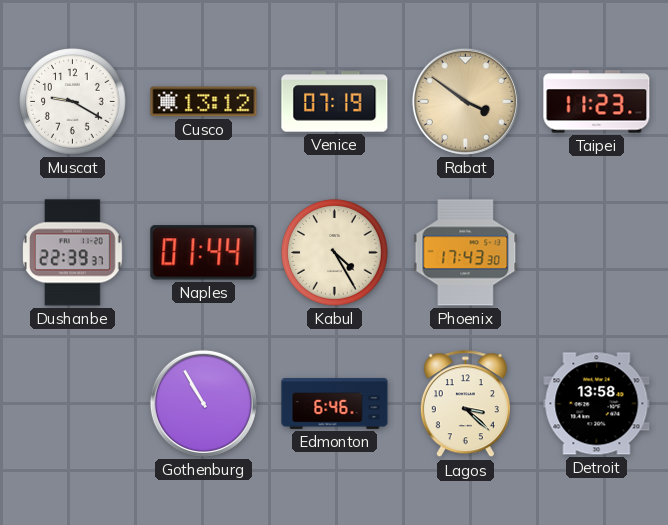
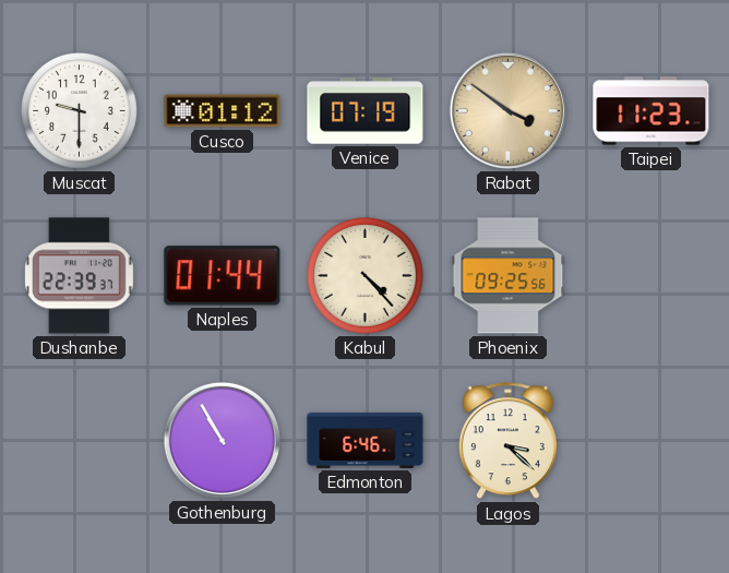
Muscat: 9:20 -> 9:30
Cusco: 13:12 -> 01:12
Kabul: 4:25 -> 4:23
Phoenix: 17:43 -> 09:25
Detroit: 13:58 -> none
